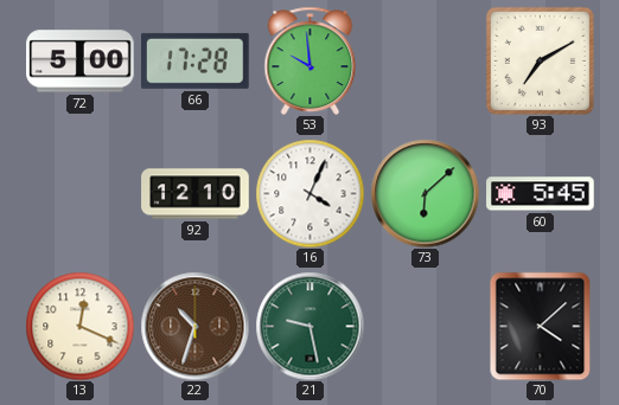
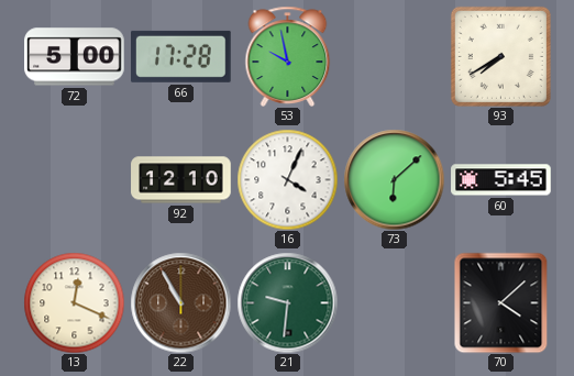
53: 9:59 -> 9:58
93: 7:10 -> 7:40
22: 10:33 -> 10:55
21: 9:28 -> 9:31
